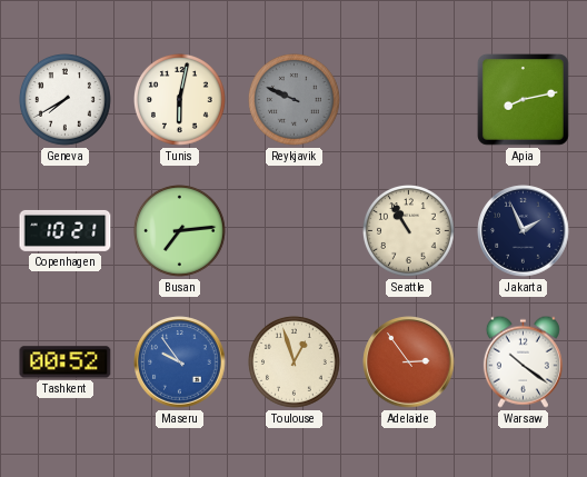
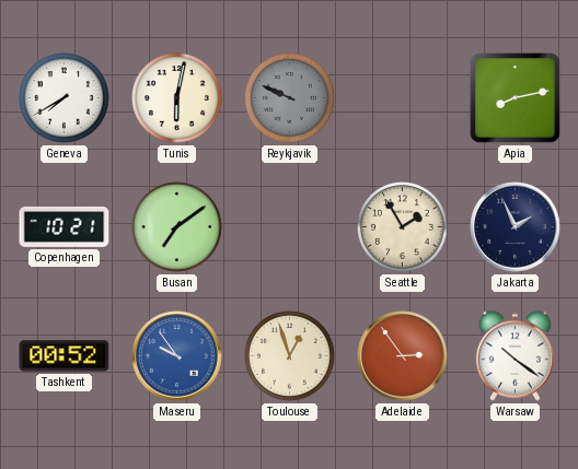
Busan: 7:14 -> 7:09
Seattle: 10:55 -> 1:55
